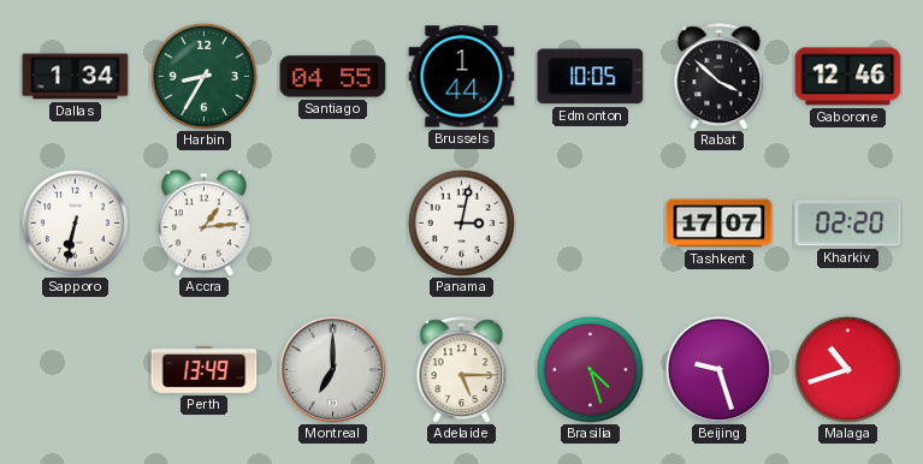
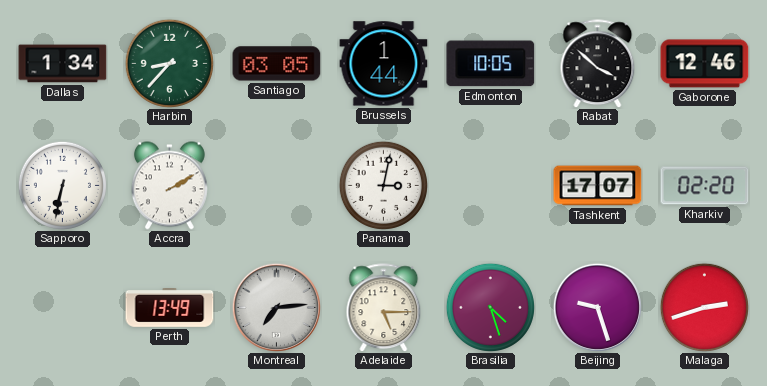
Harbin: 8:35 -> 8:37
Santiago: 04:55 -> 03:05
Accra: 1:14 -> 2:10
Montreal: 7:00 -> 7:14
Malaga: 10:42 -> 2:42
